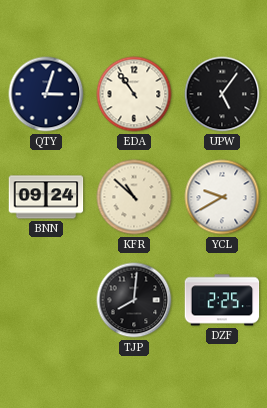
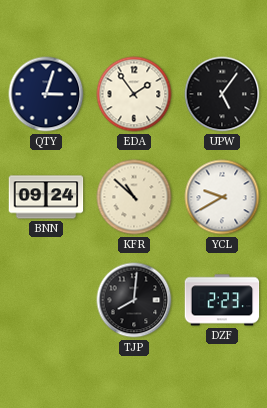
EDA: 10:54 -> 1:54
DZF: 2:25 -> 2:23
